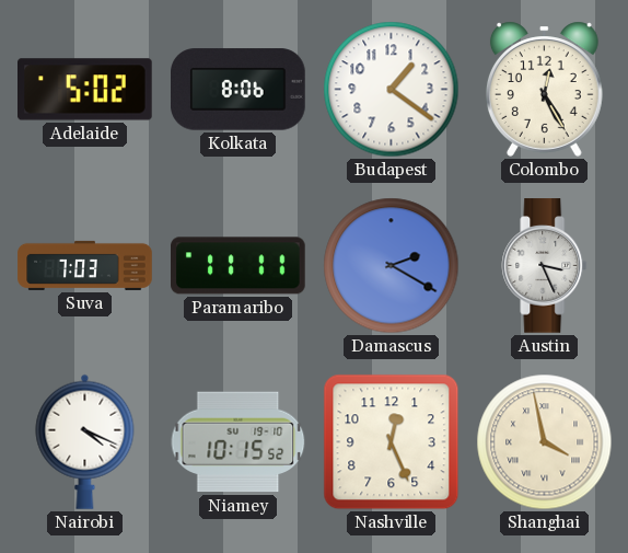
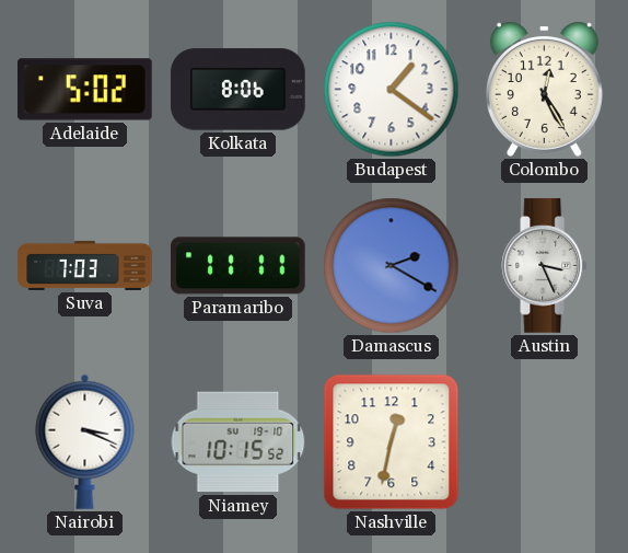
Nairobi: 4:19 -> 3:19
Nashville: 12:26 -> 12:32
Shanghai: 3:58 -> none
